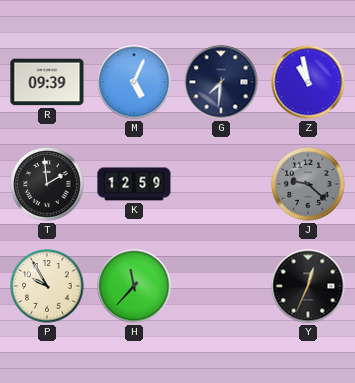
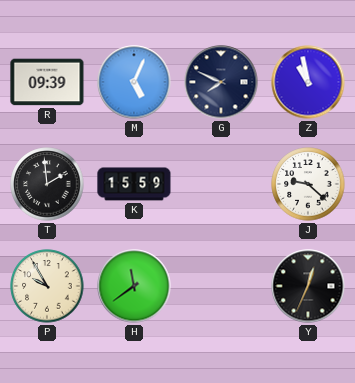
G: 7:31 -> 7:49
K: 12:59 -> 15:59
J dial: grey -> white
H: 11:37 -> 11:39
